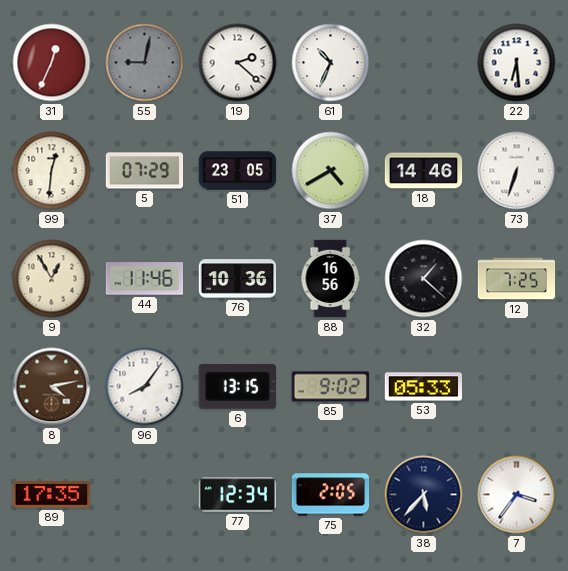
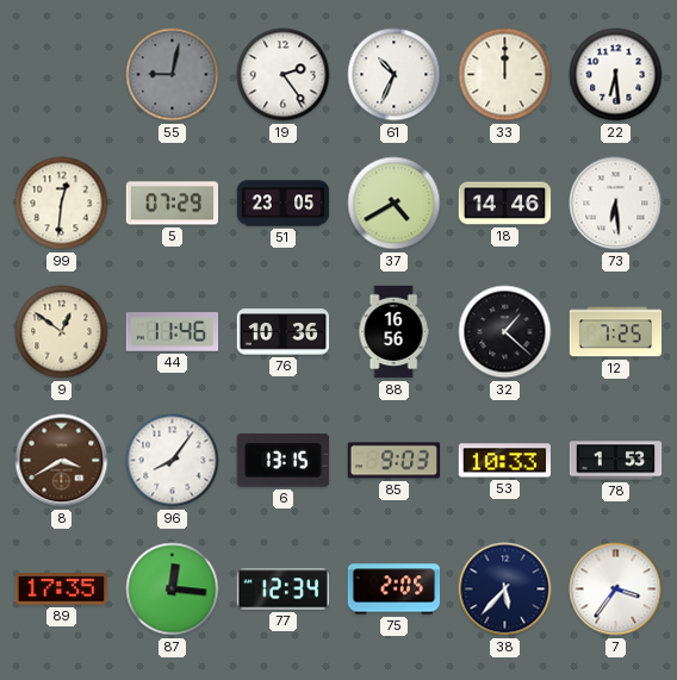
31: 12:34 -> none
19: 2:22 -> 2:24
33: none -> 12:00
73: 6:33 -> 6:29
9: 12:55 -> 12:51
8: 4:13 -> 3:40
85: 9:02 -> 9:03
53: 05:33 -> 10:33
78: none -> 1:53
87: none -> 12:16
